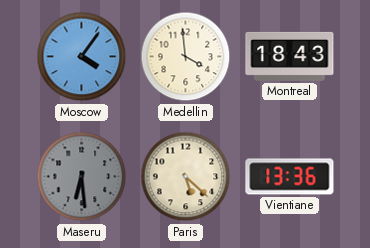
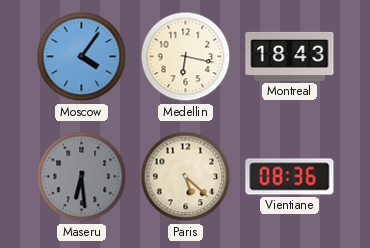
Medellin: 3:59 -> 6:17
Vientiane: 13:36 -> 08:36
